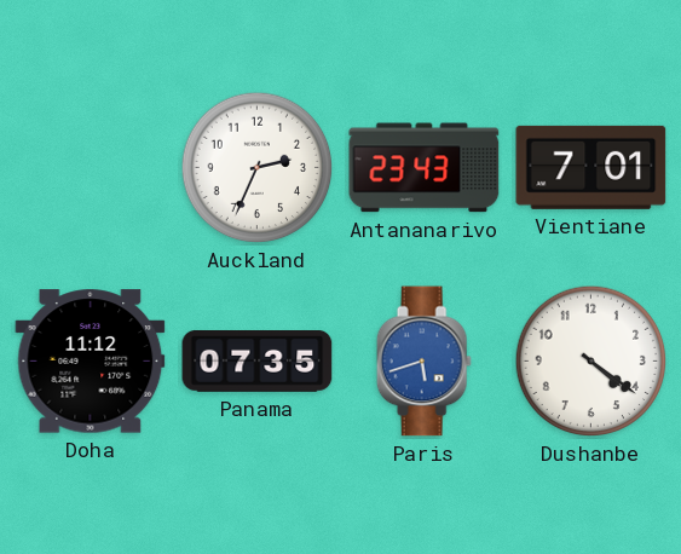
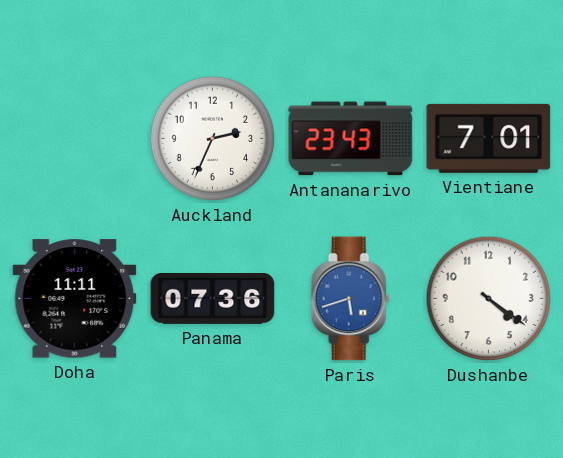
Doha: 11:12 -> 11:11
Panama: 07:35 -> 07:36
